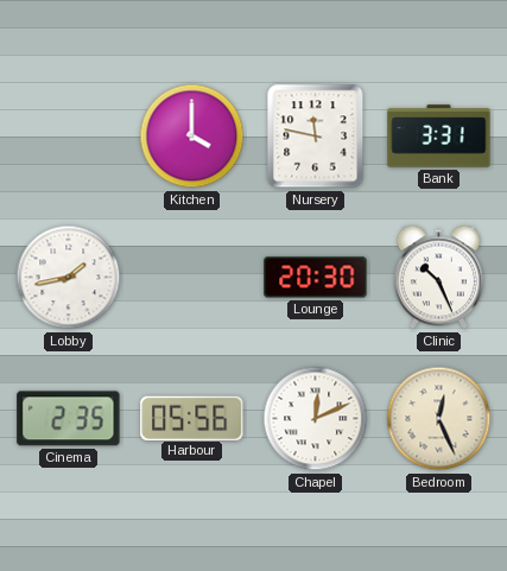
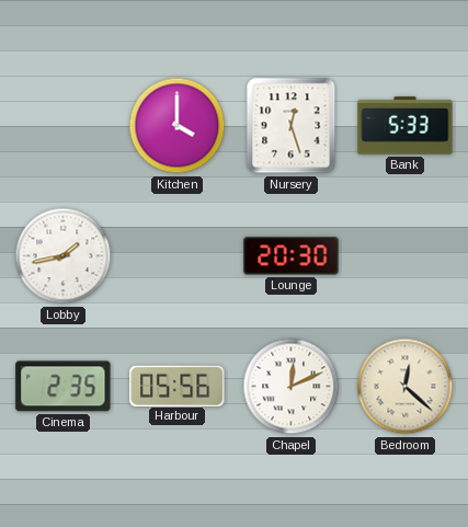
Nursery: 11:47 -> 12:27
Bank: 3:31 -> 5:33
Clinic: 10:26 -> none
Bedroom: 12:26 -> 12:22
